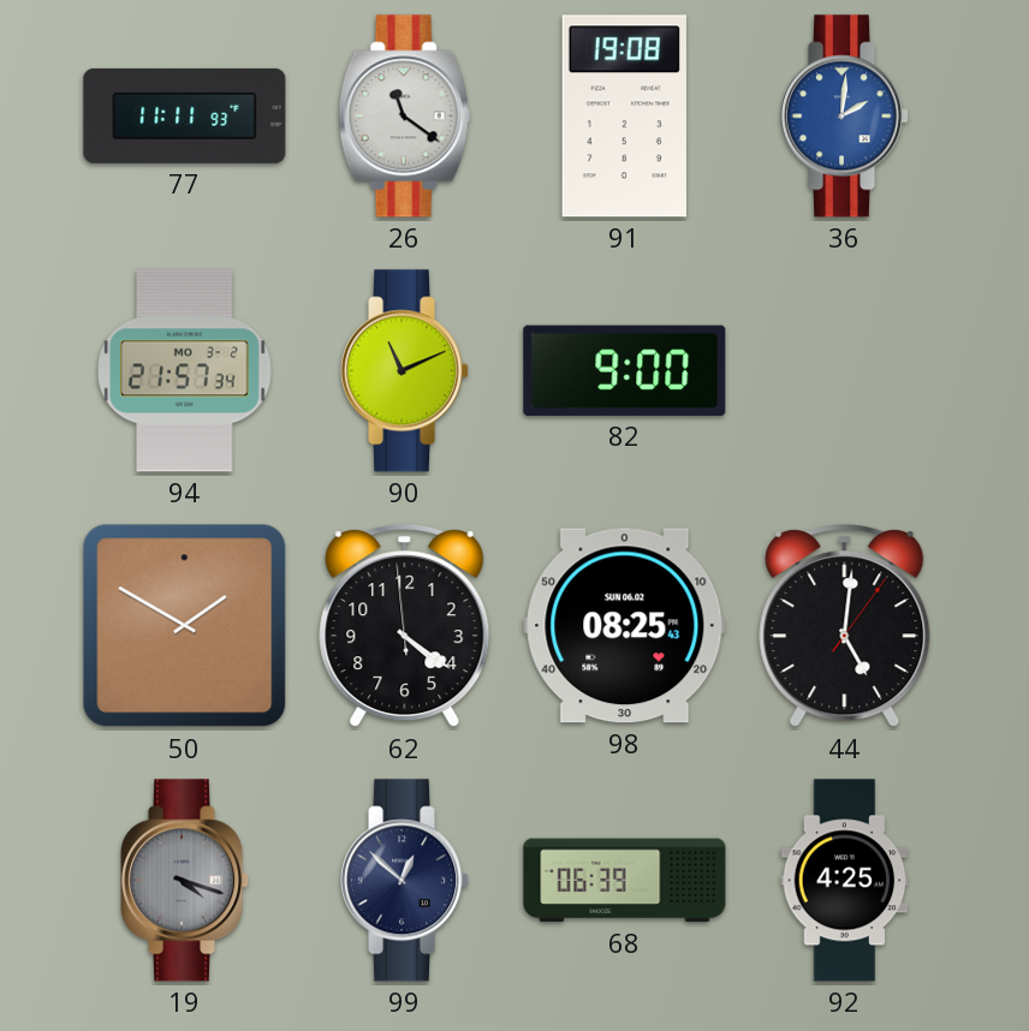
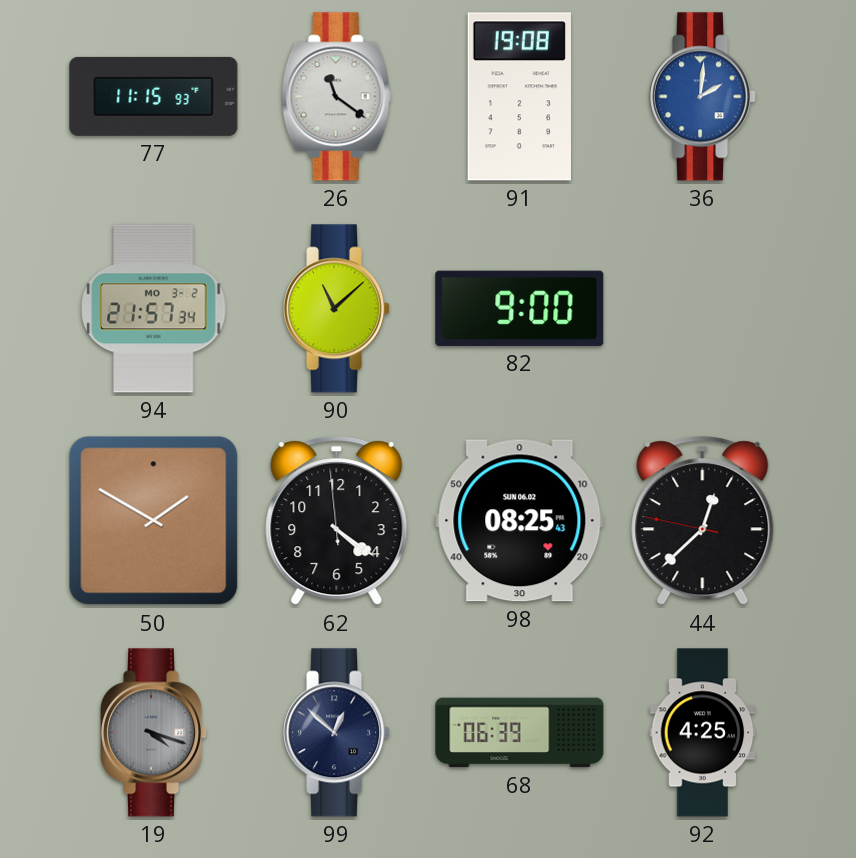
77: 11:11 -> 11:15
90: 11:11 -> 11:08
44: 5:01 -> 12:37
